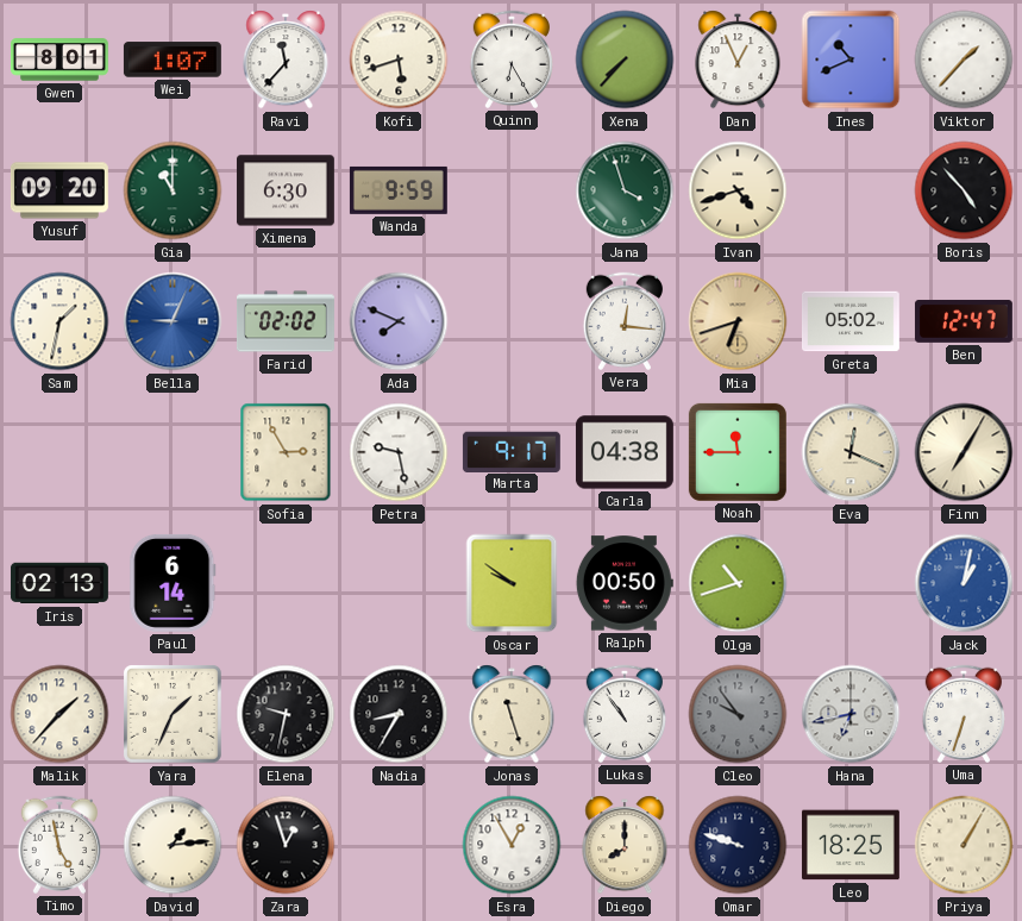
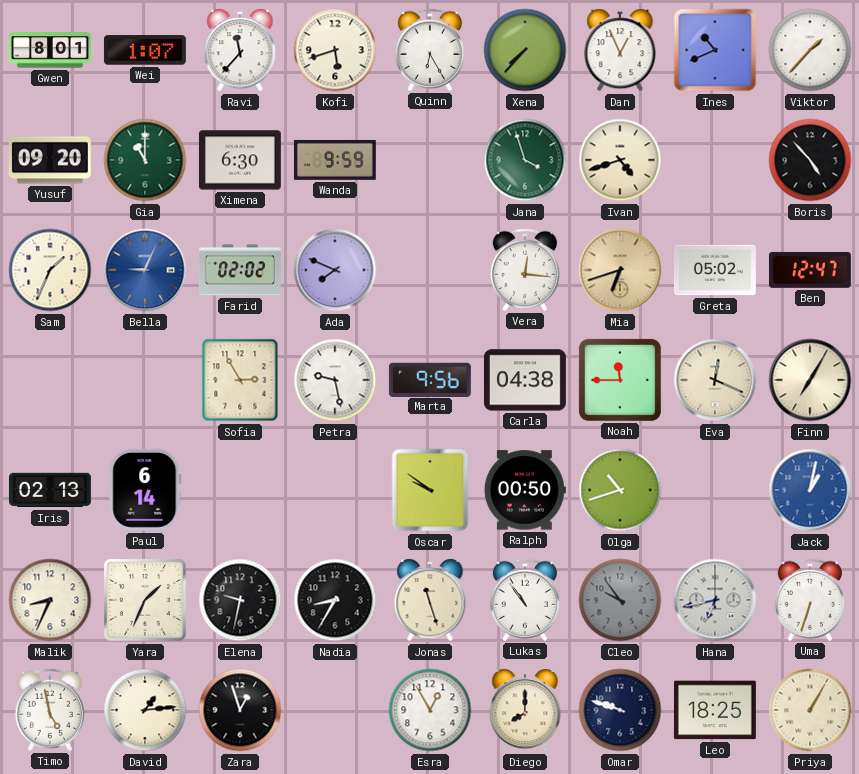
Sam: 1:32 -> 1:34
Marta: 9:17 -> 9:56
Malik: 1:37 -> 8:34
